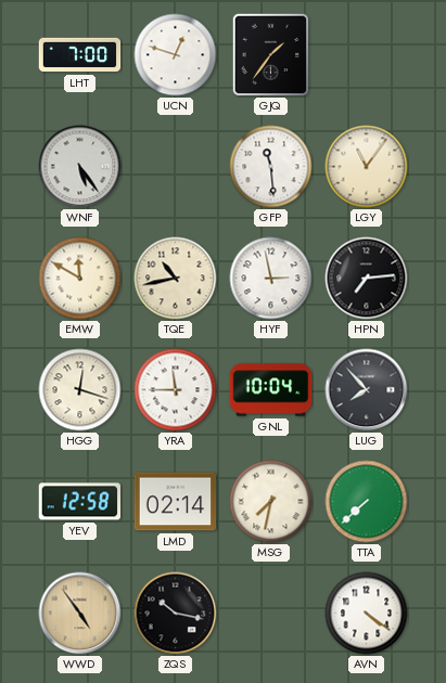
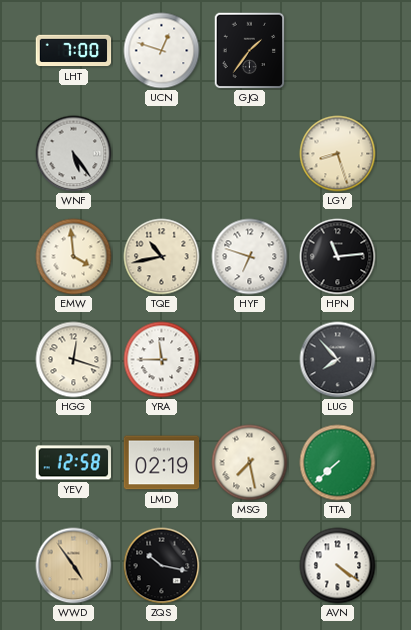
GFP: 11:29 -> none
LGY: 11:06 -> 8:27
EMW: 11:50 -> 3:59
HYF: 2:58 -> 6:48
HPN: 7:14 -> 11:14
GNL: 10:04 -> none
LMD: 02:14 -> 02:19
MSG: 7:32 -> 7:28
